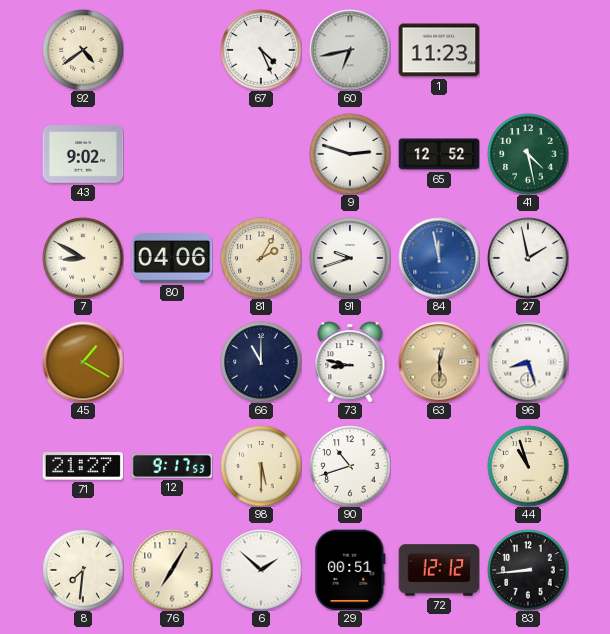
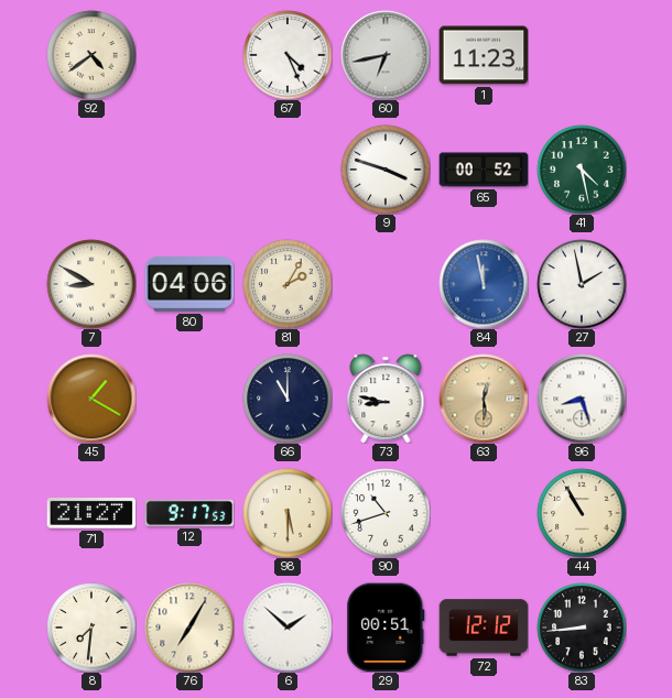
43: 9:02 -> none
9: 2:48 -> 3:48
65: 12:52 -> 00:52
91: 9:42 -> none
44: 10:57 -> 10:55
